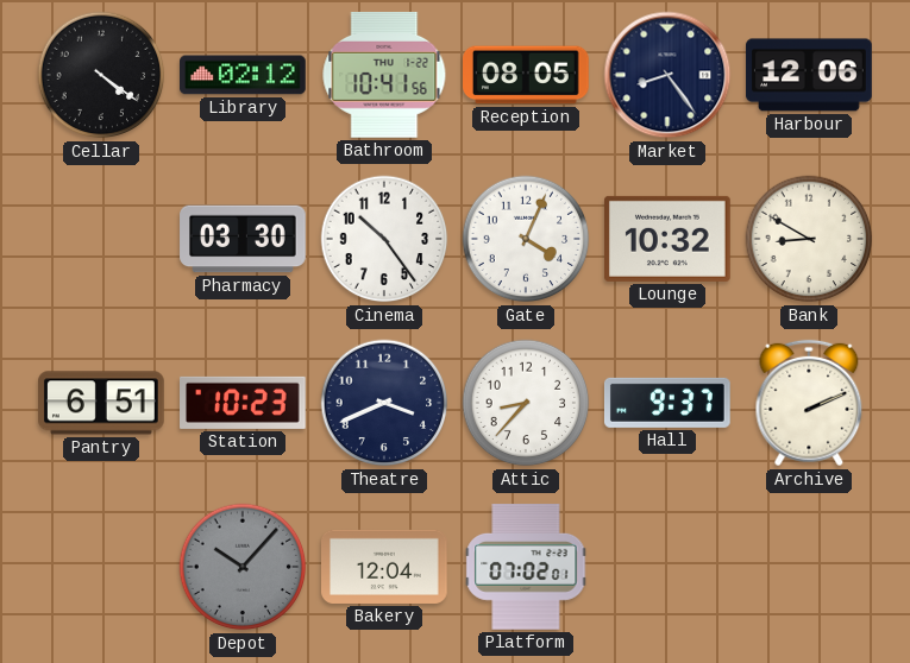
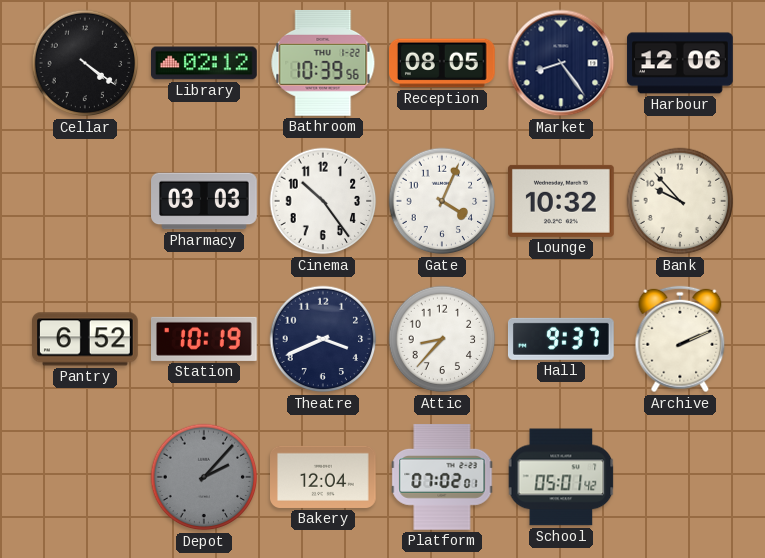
Bathroom: 10:41 -> 10:39
Pharmacy: 03:30 -> 03:03
Bank: 8:50 -> 9:53
Pantry: 6:51 -> 6:52
Station: 10:23 -> 10:19
Depot: 10:07 -> 2:07
School: none -> 05:01
